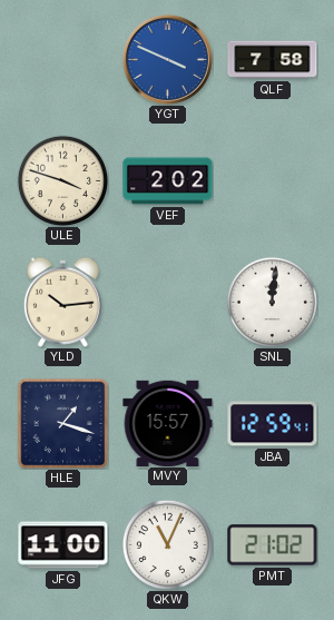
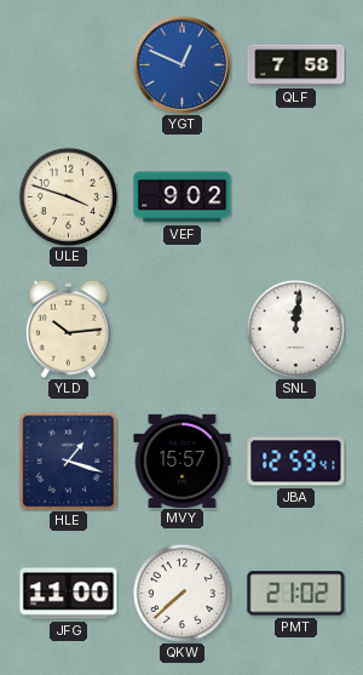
YGT: 3:49 -> 12:49
VEF: 2:02 -> 9:02
QKW: 11:04 -> 7:38
